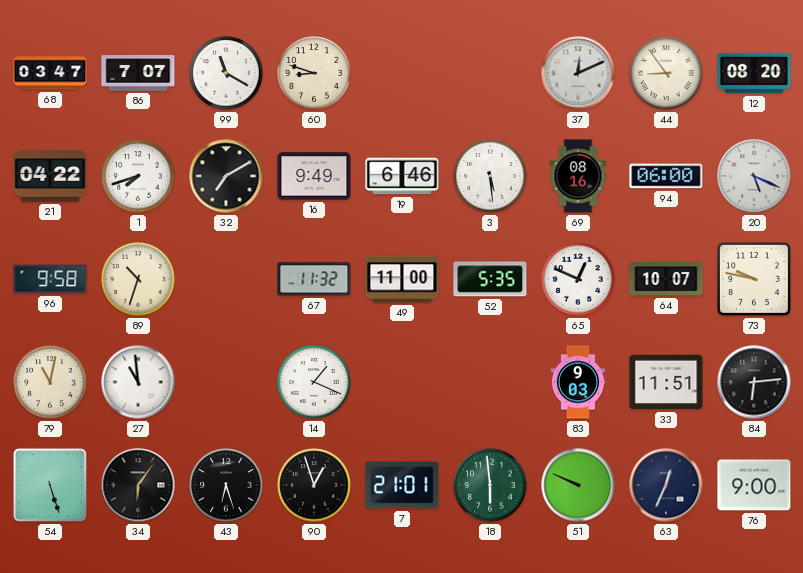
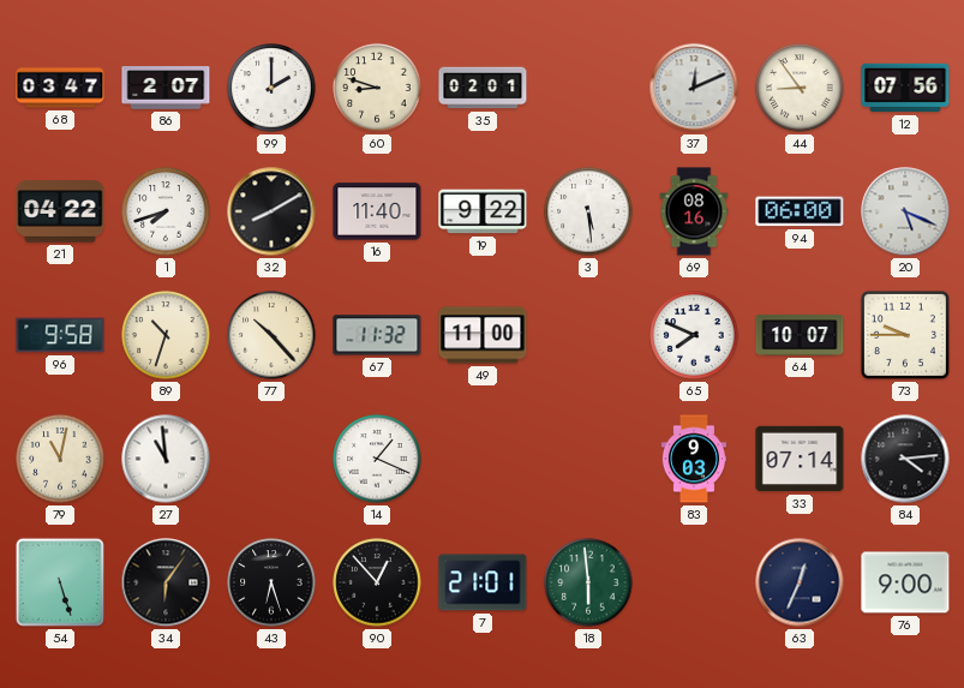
86: 7:07 -> 2:07
99: 11:20 -> 2:00
35: none -> 02:01
12: 08:20 -> 07:56
32: 7:10 -> 8:10
16: 9:49 -> 11:40
19: 6:46 -> 9:22
77: none -> 10:23
52: 5:35 -> none
65: 12:49 -> 7:49
73: 9:47 -> 9:45
33: 11:51 -> 07:14
84: 6:14 -> 4:14
90: 12:57 -> 12:53
51: 9:49 -> none
